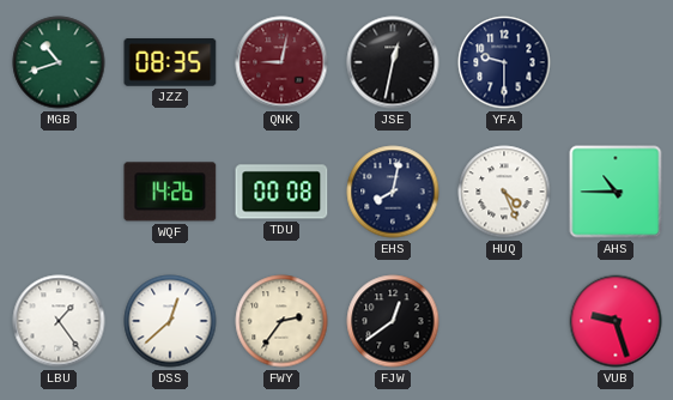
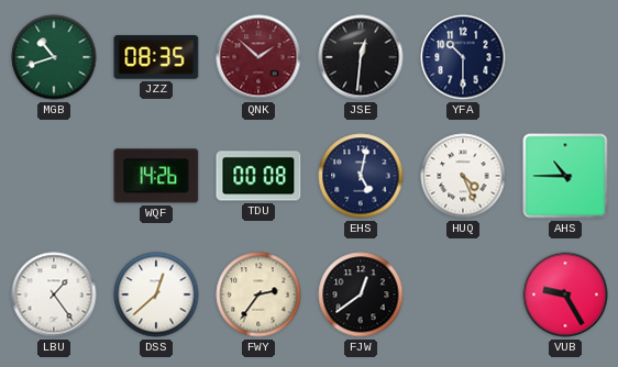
QNK: 9:02 -> 1:52
JSE: 12:32 -> 12:31
YFA: 9:30 -> 10:30
EHS: 8:02 -> 5:02
VUB: 9:27 -> 9:25
